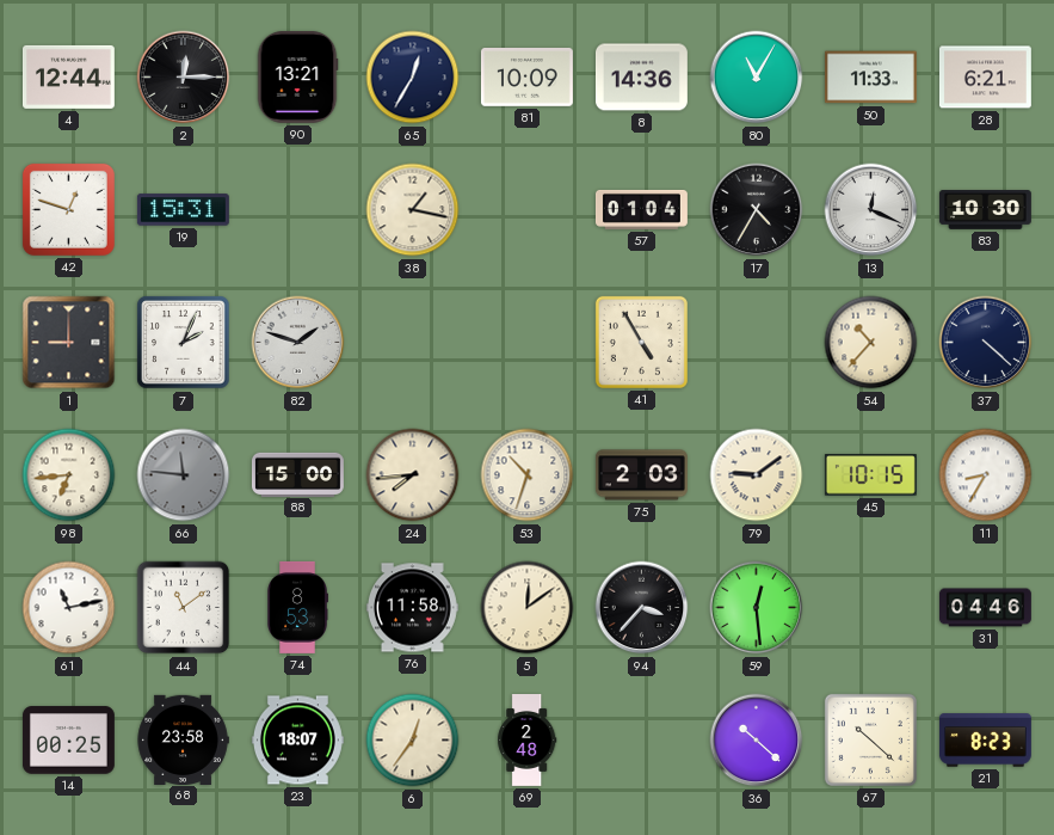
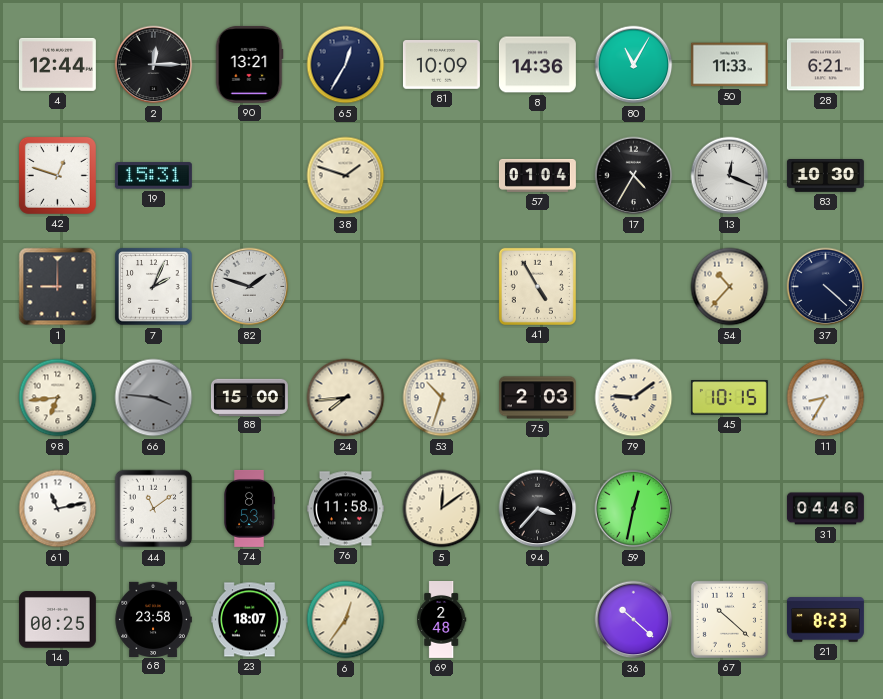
38: 1:17 -> 1:48
66: 11:46 -> 3:46
59: 12:29 -> 12:32
